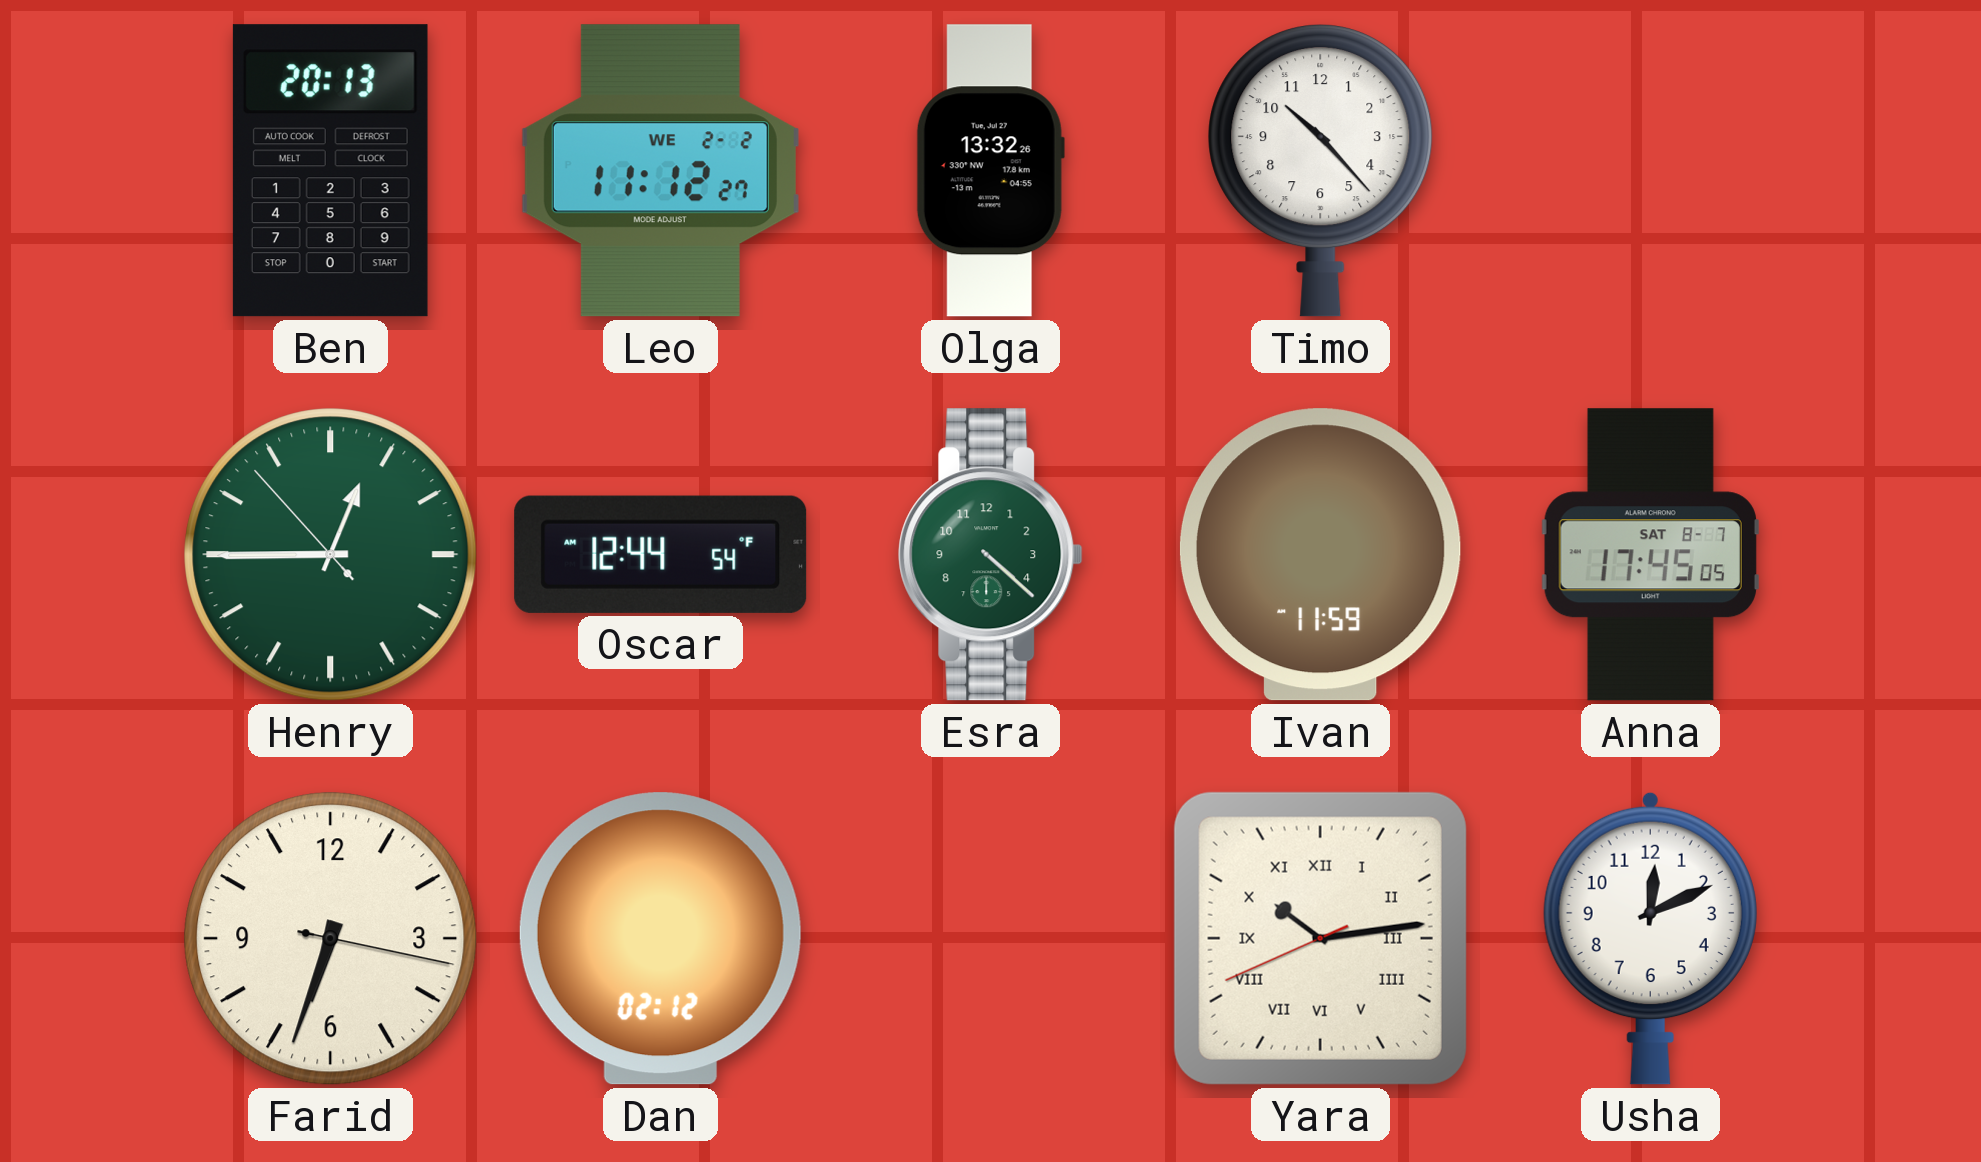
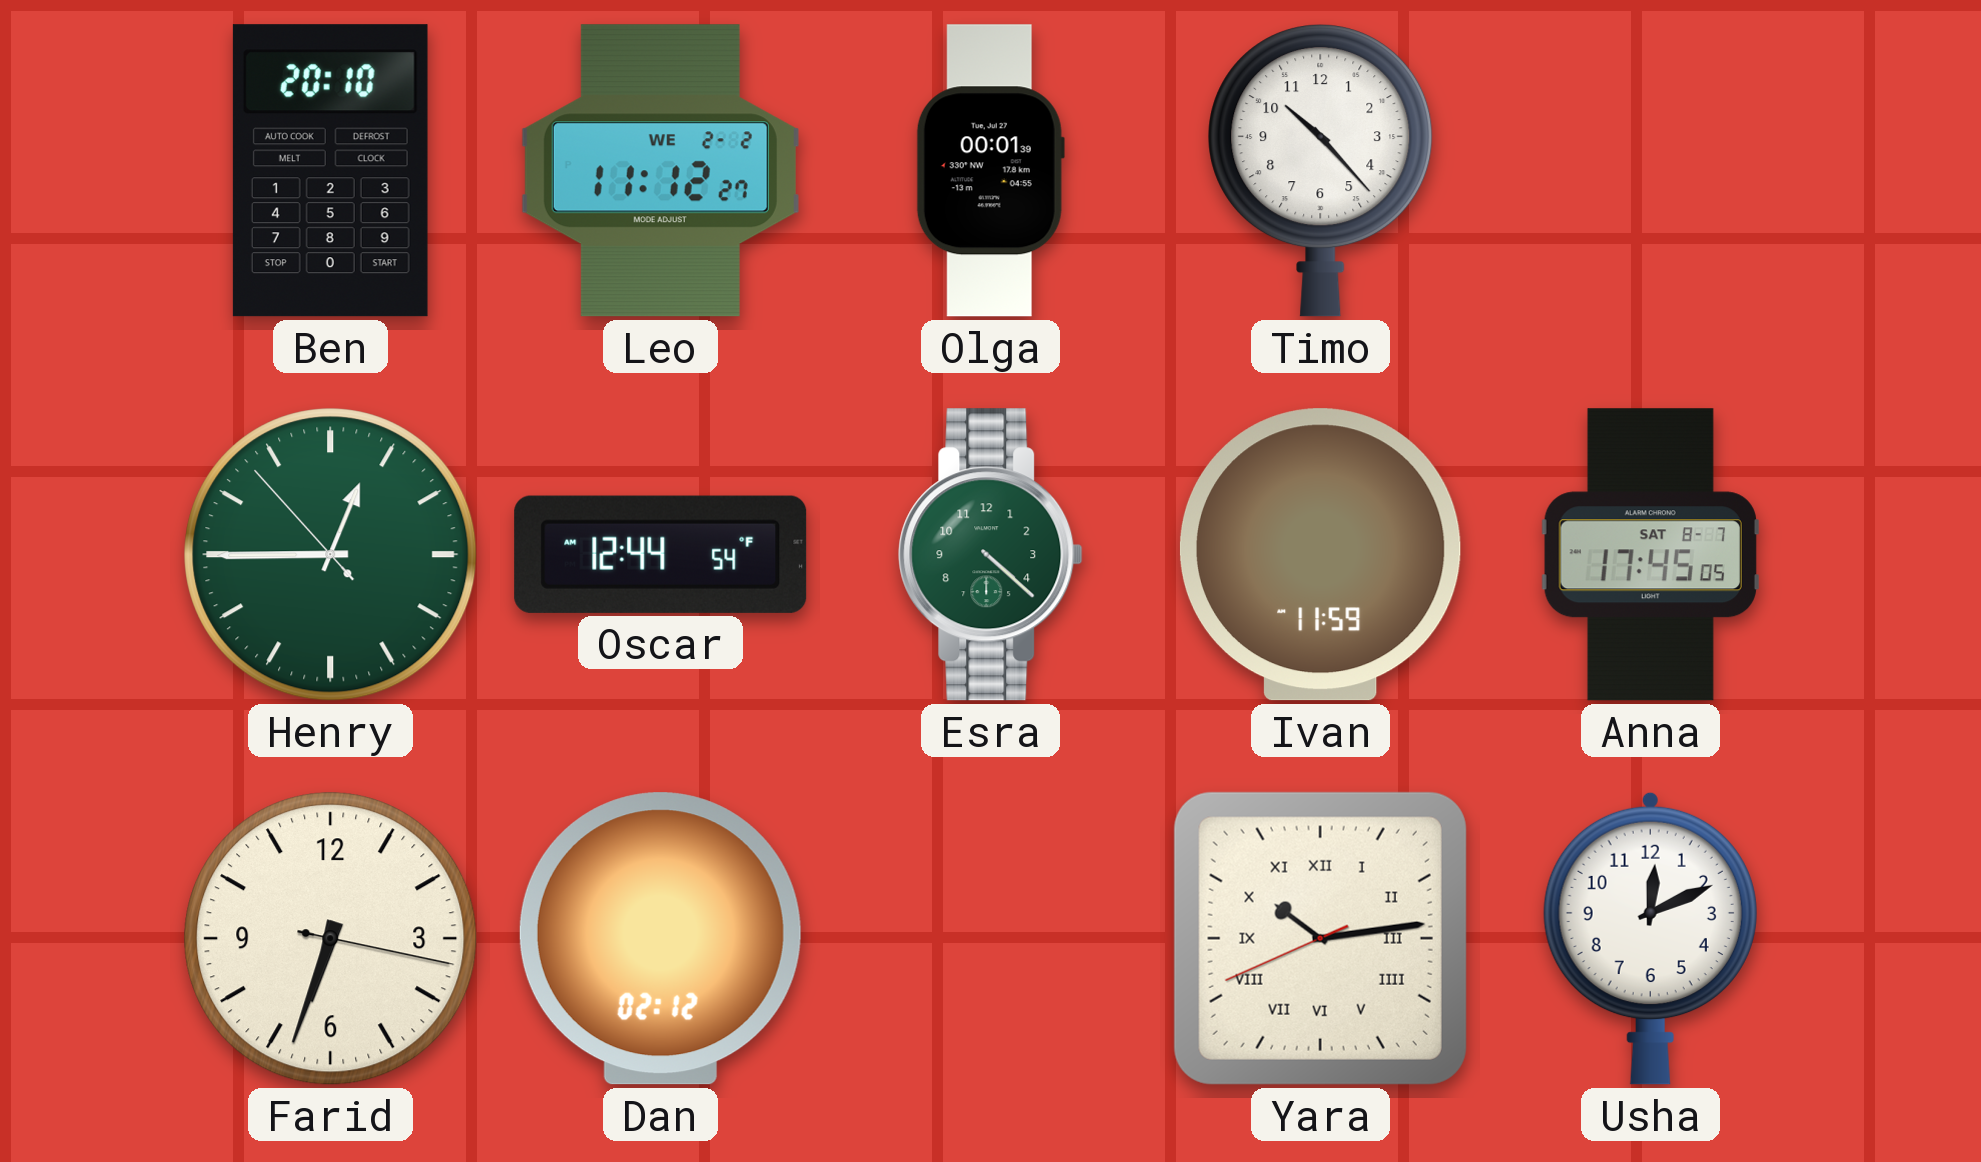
Ben: 20:13 -> 20:10
Olga: 13:32 -> 00:01
